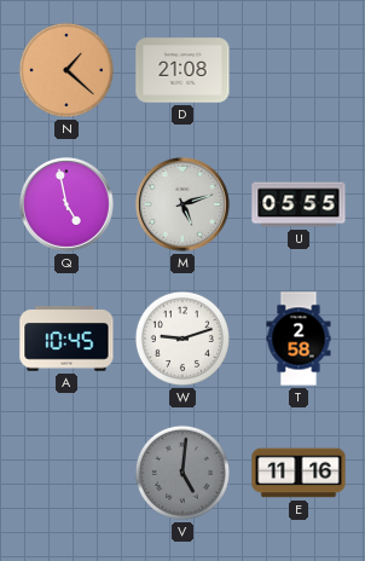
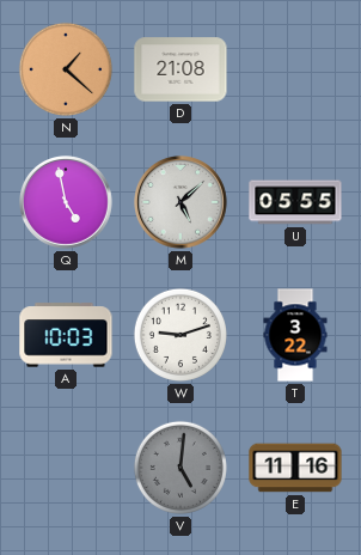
M: 5:12 -> 5:08
A: 10:45 -> 10:03
T: 2:58 -> 3:22
